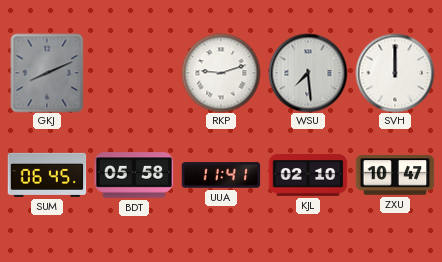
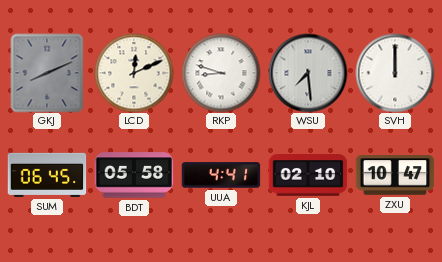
LCD: none -> 12:11
RKP: 9:12 -> 8:48
UUA: 11:41 -> 4:41
